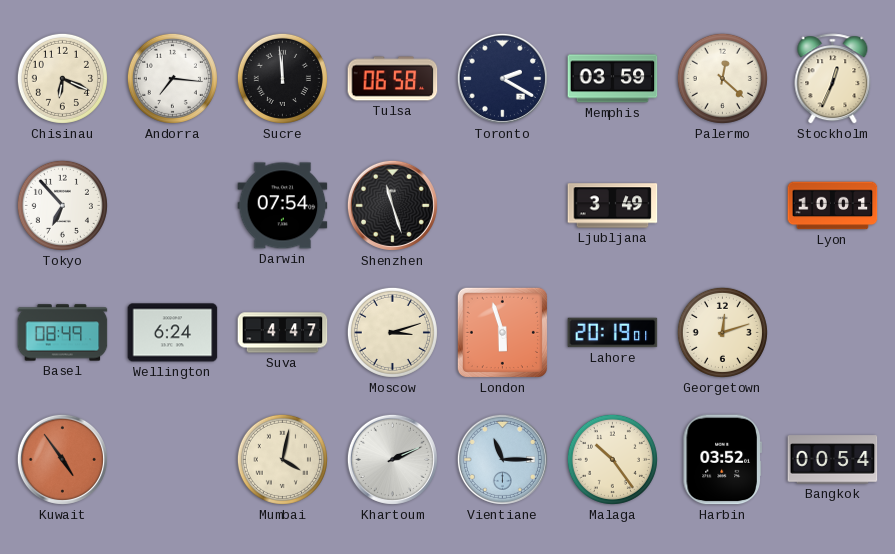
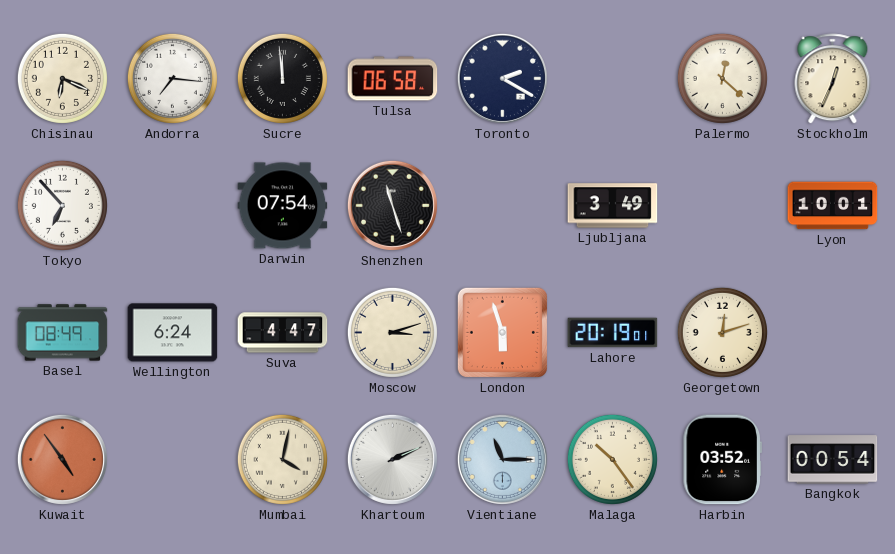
Memphis: 03:59 -> none
